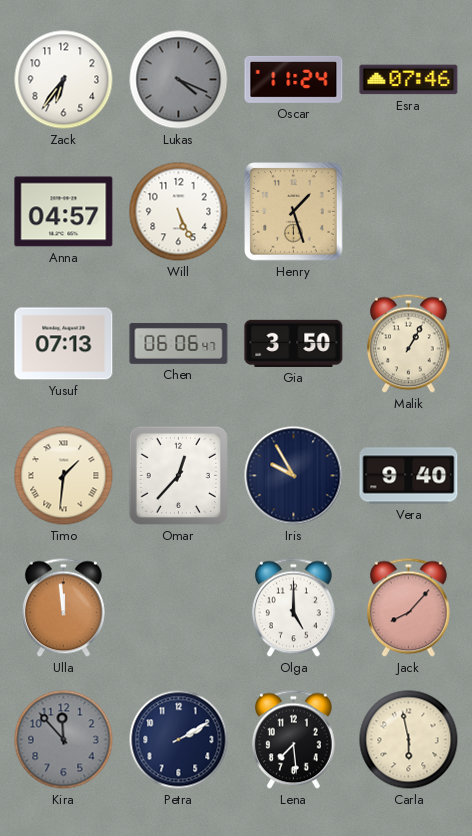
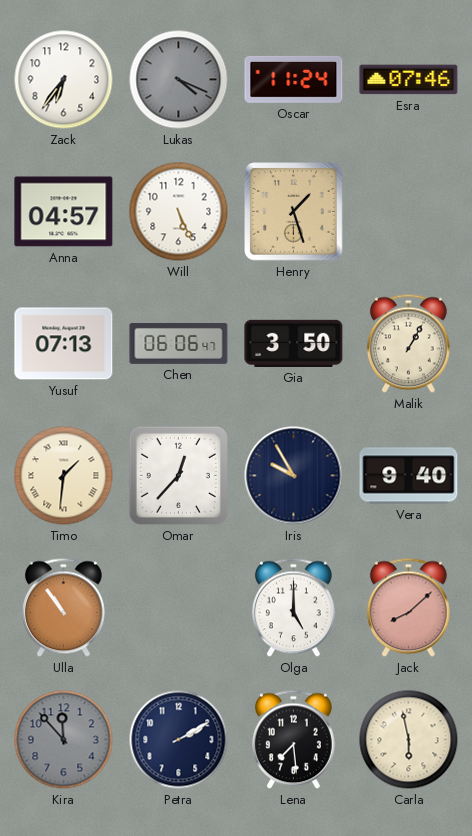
Ulla: 11:59 -> 10:54
Jack: 8:07 -> 8:08
